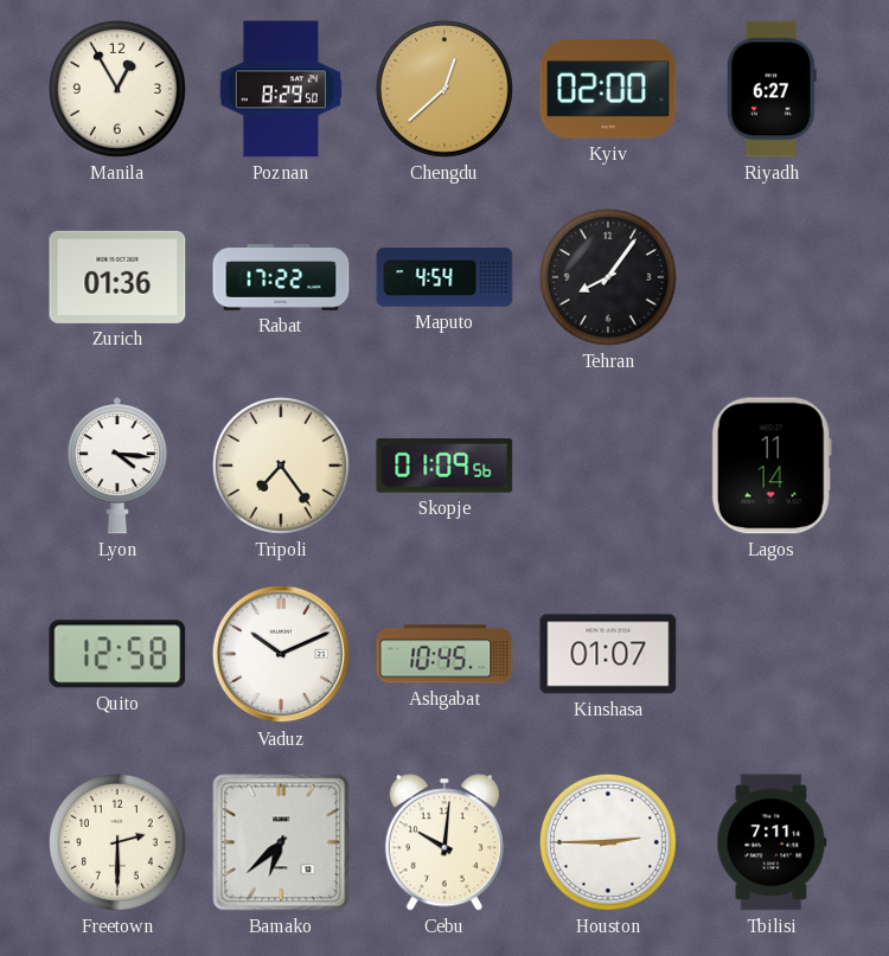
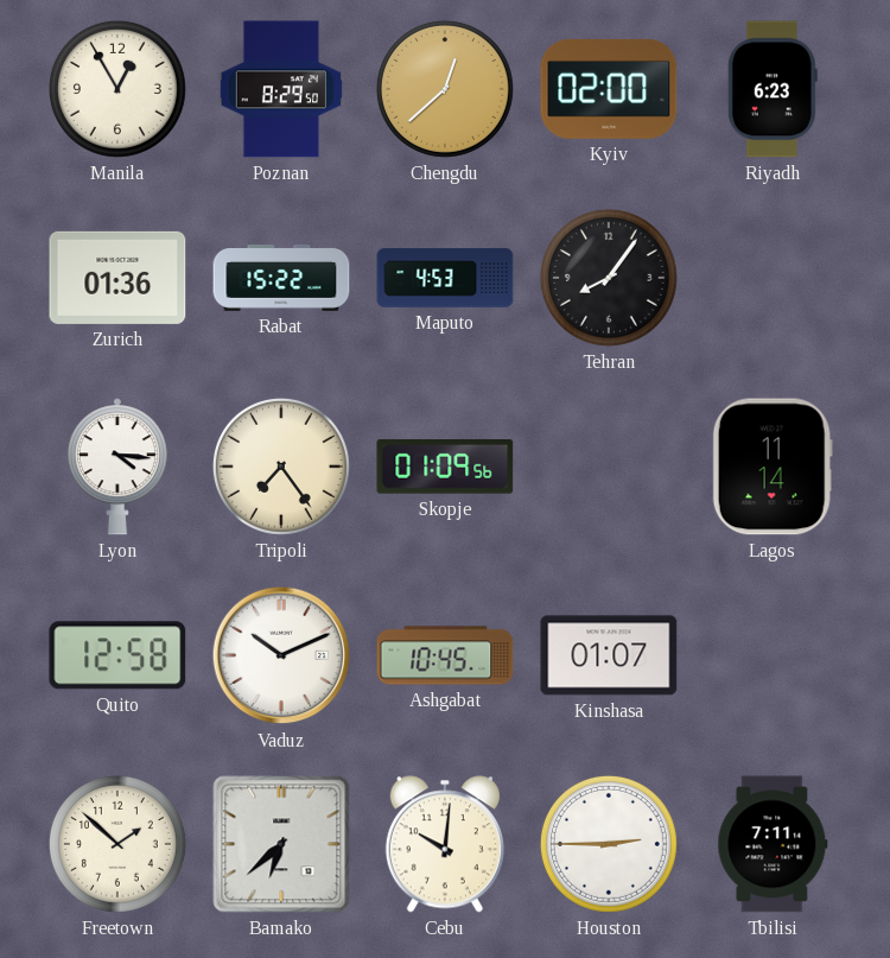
Riyadh: 6:27 -> 6:23
Rabat: 17:22 -> 15:22
Maputo: 4:54 -> 4:53
Freetown: 2:30 -> 1:52
